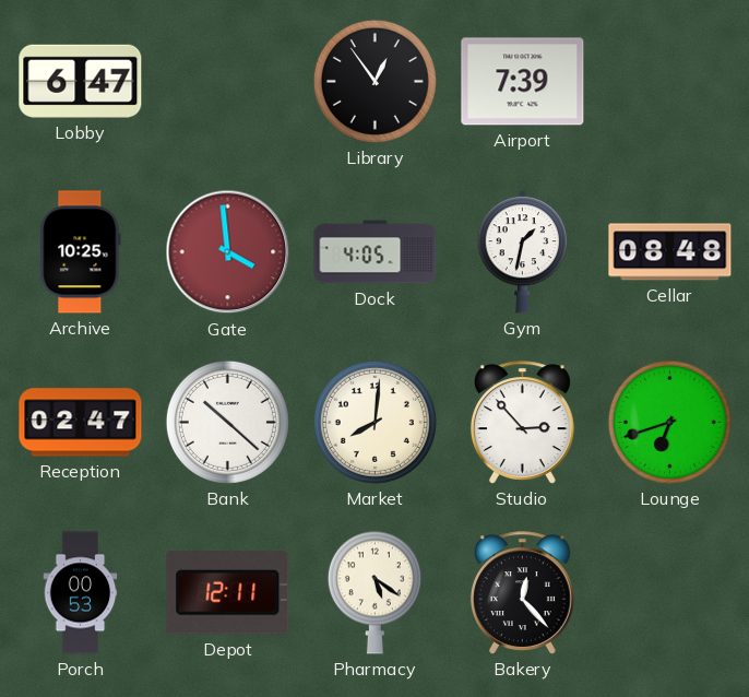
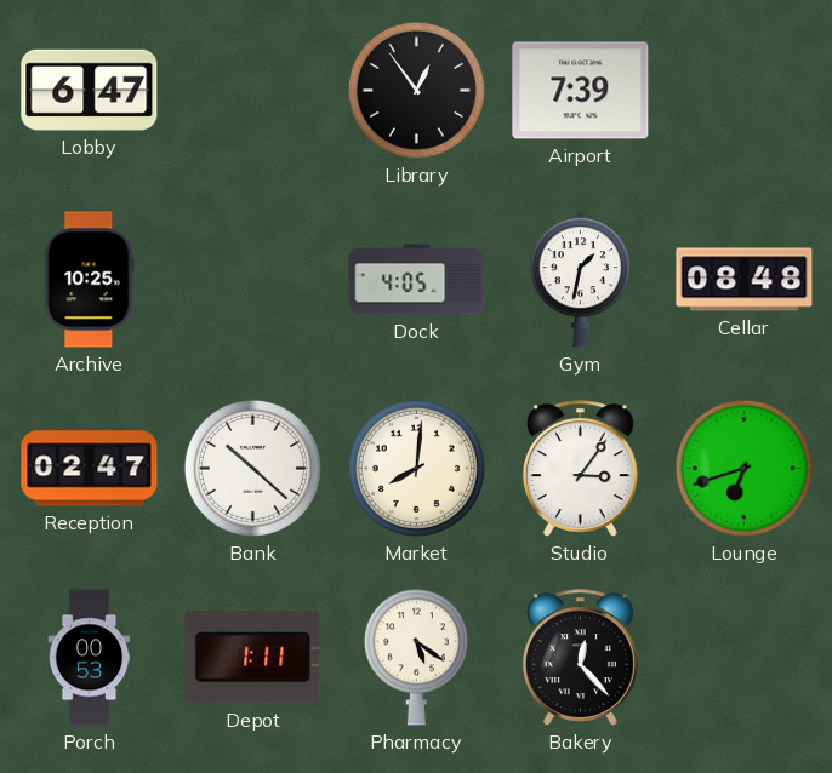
Gate: 3:59 -> none
Studio: 2:53 -> 3:06
Depot: 12:11 -> 1:11
